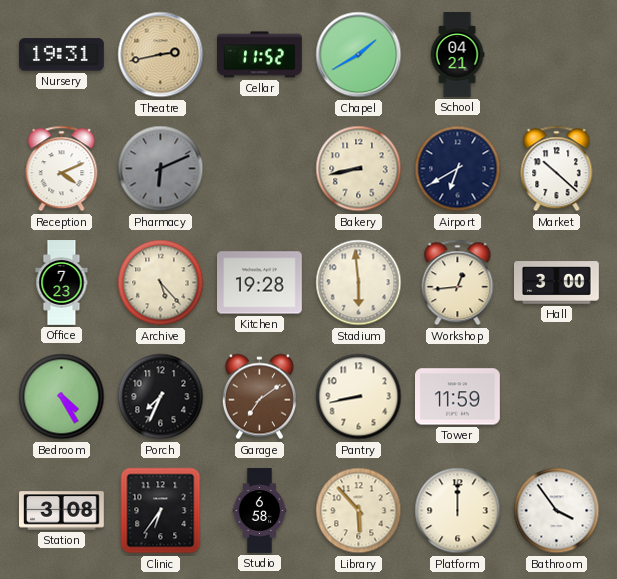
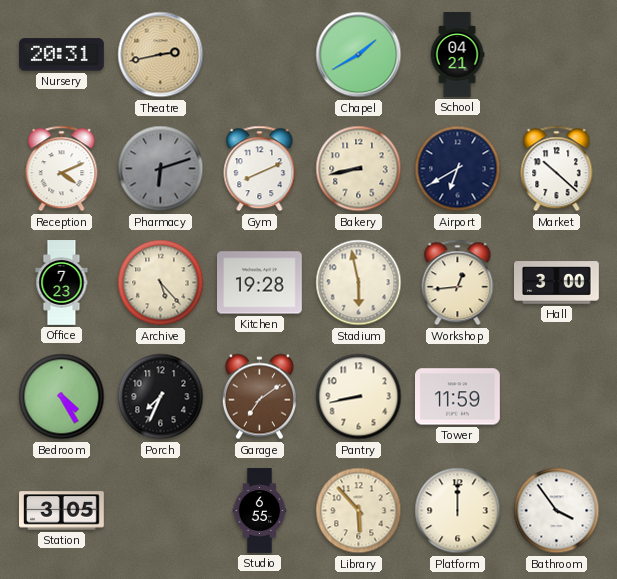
Nursery: 19:31 -> 20:31
Cellar: 11:52 -> none
Pharmacy: 6:11 -> 6:12
Gym: none -> 8:11
Stadium: 5:59 -> 5:58
Station: 3:08 -> 3:05
Clinic: 6:36 -> none
Studio: 6:58 -> 6:55
